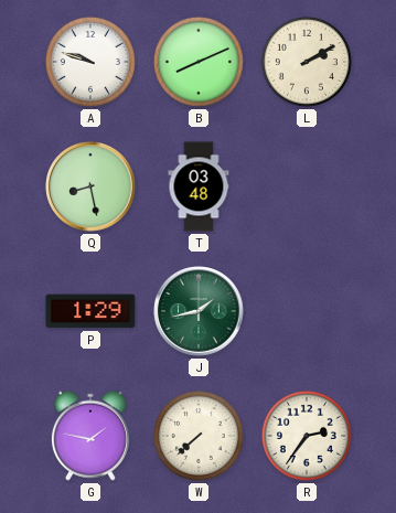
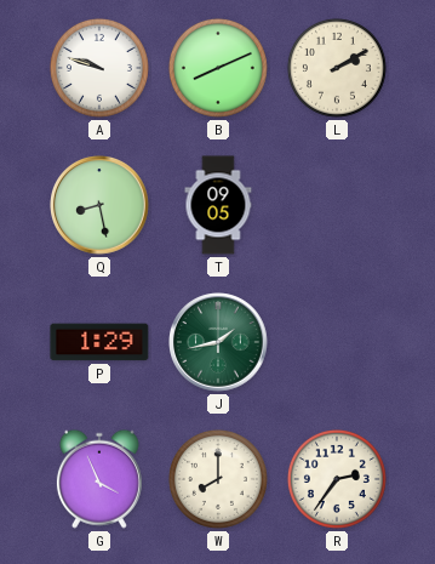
T: 03:48 -> 09:05
G: 1:47 -> 3:56
W: 7:38 -> 8:00
